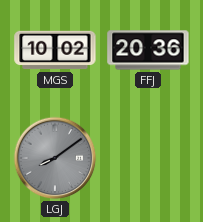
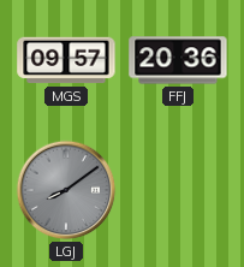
MGS: 10:02 -> 09:57
